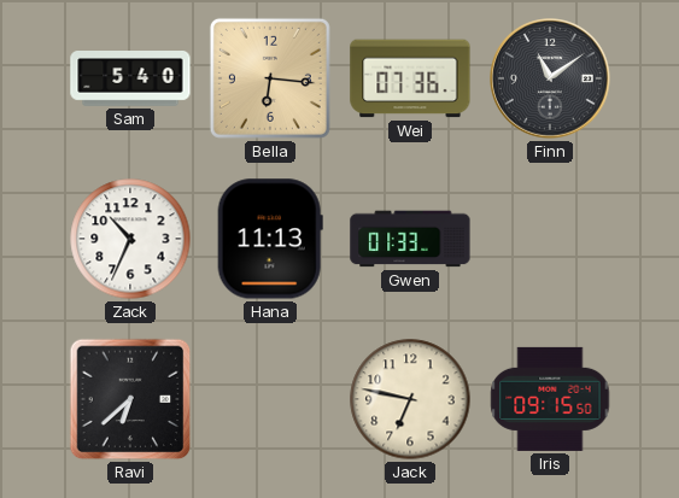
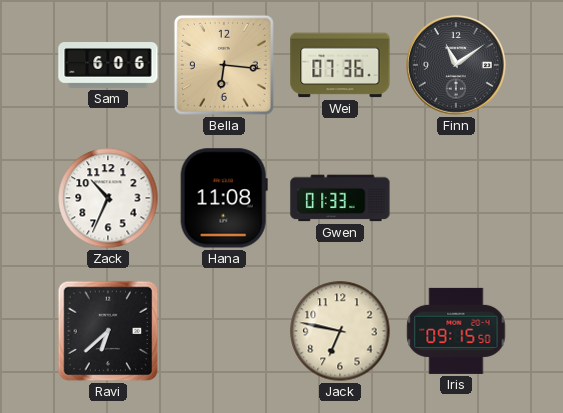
Sam: 5:40 -> 6:06
Hana: 11:13 -> 11:08
